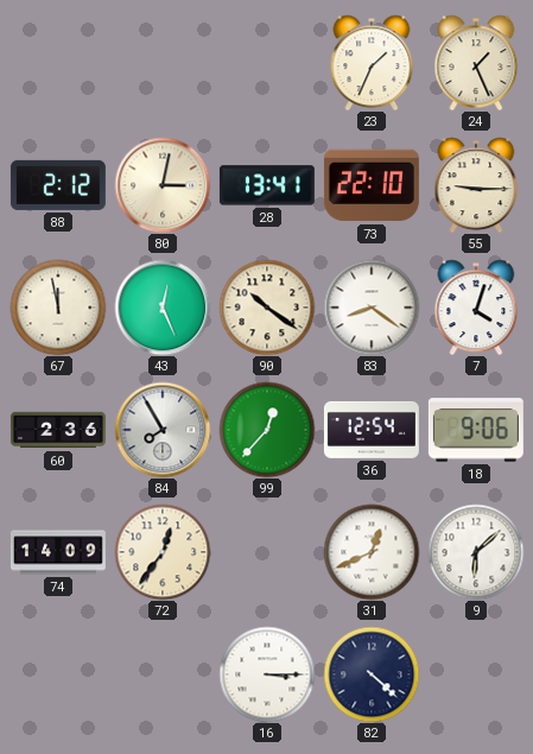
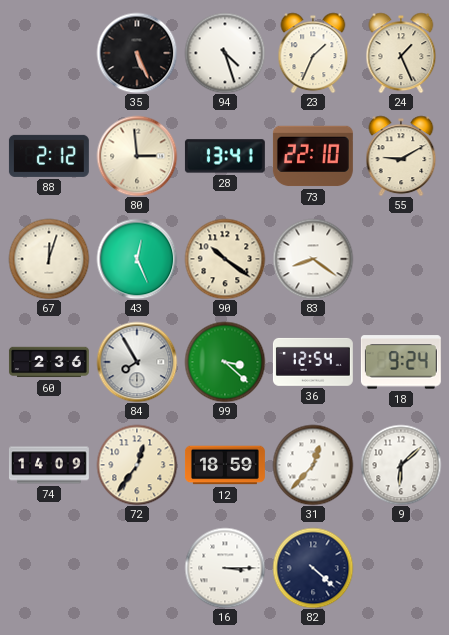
35: none -> 5:26
94: none -> 4:27
80: 3:02 -> 2:59
55: 9:15 -> 9:10
67: 11:58 -> 12:03
7: 4:03 -> none
99: 12:37 -> 3:22
18: 9:06 -> 9:24
12: none -> 18:59
31: 12:41 -> 12:37
